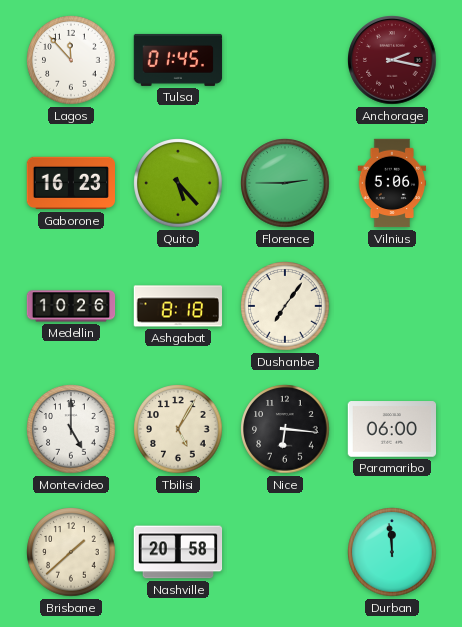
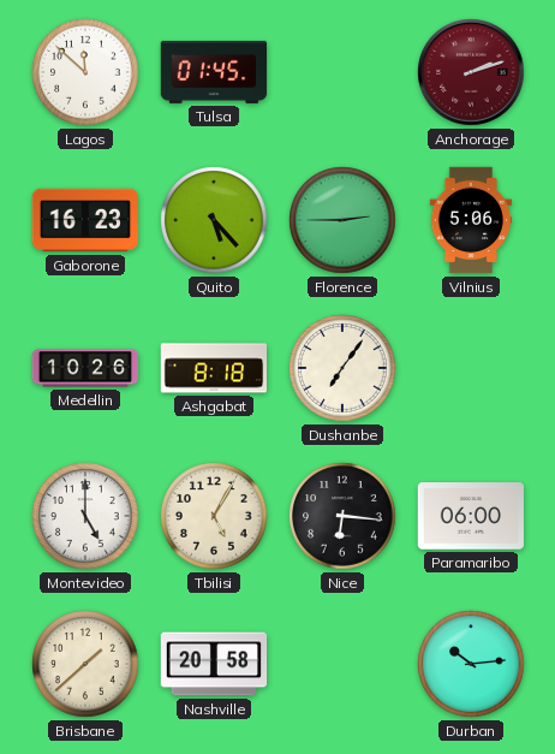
Lagos: 11:53 -> 11:52
Anchorage: 2:17 -> 2:12
Durban: 11:59 -> 10:14
